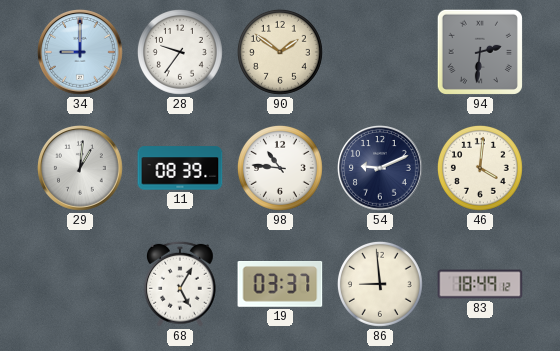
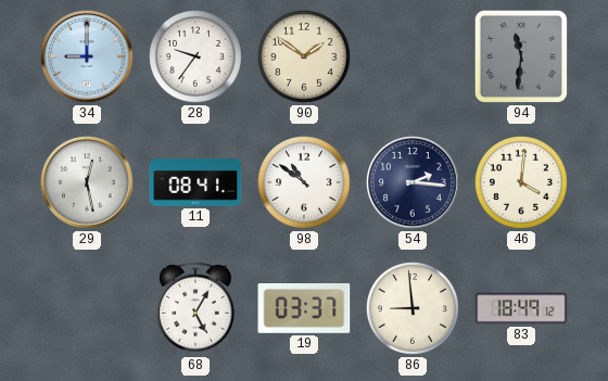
94: 2:31 -> 11:31
29: 1:01 -> 12:28
11: 08:39 -> 08:41
98: 10:46 -> 10:51
54: 9:11 -> 2:16
